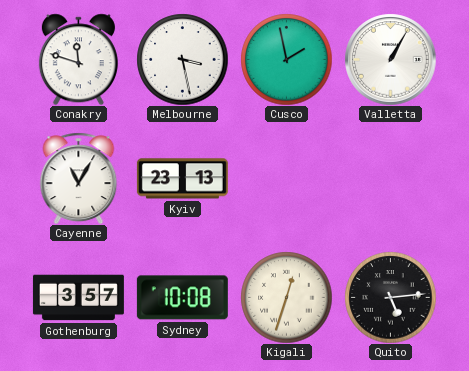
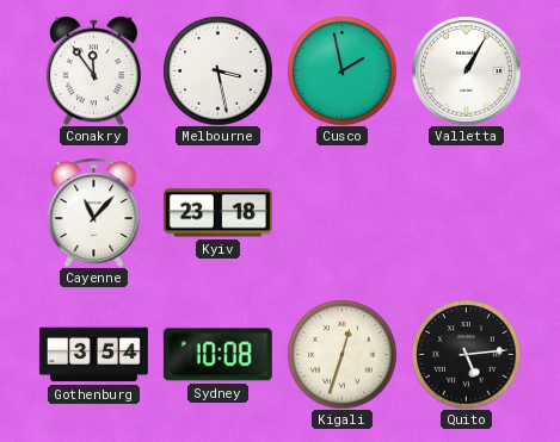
Conakry: 11:48 -> 11:54
Cayenne: 11:05 -> 11:07
Kyiv: 23:13 -> 23:18
Gothenburg: 3:57 -> 3:54
